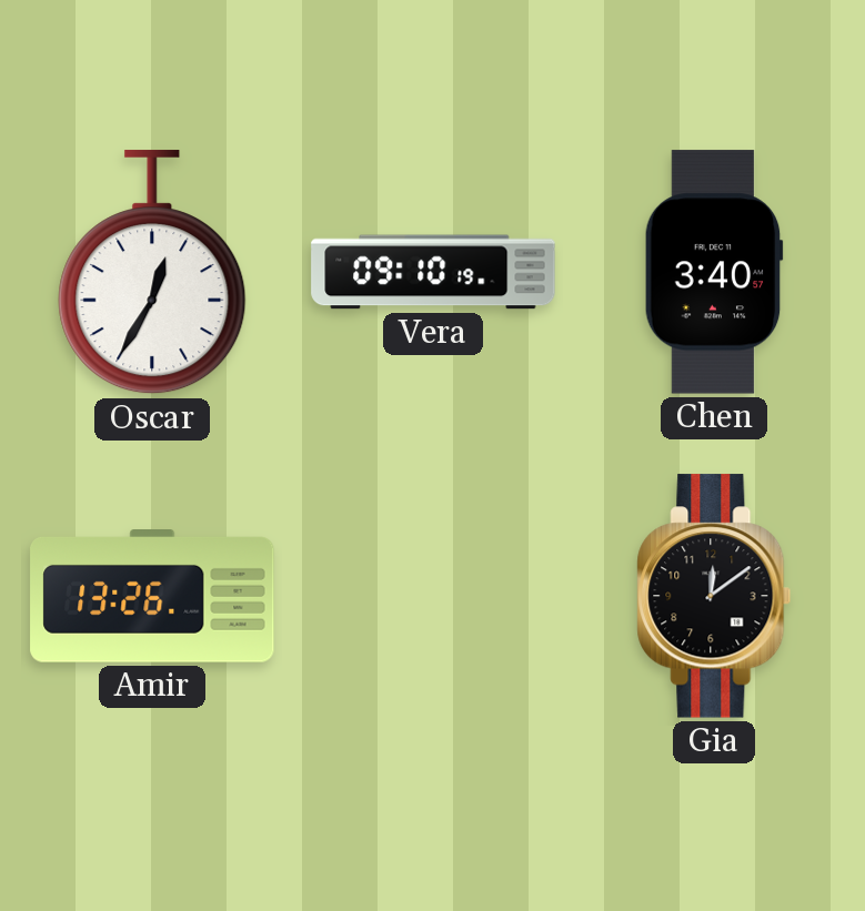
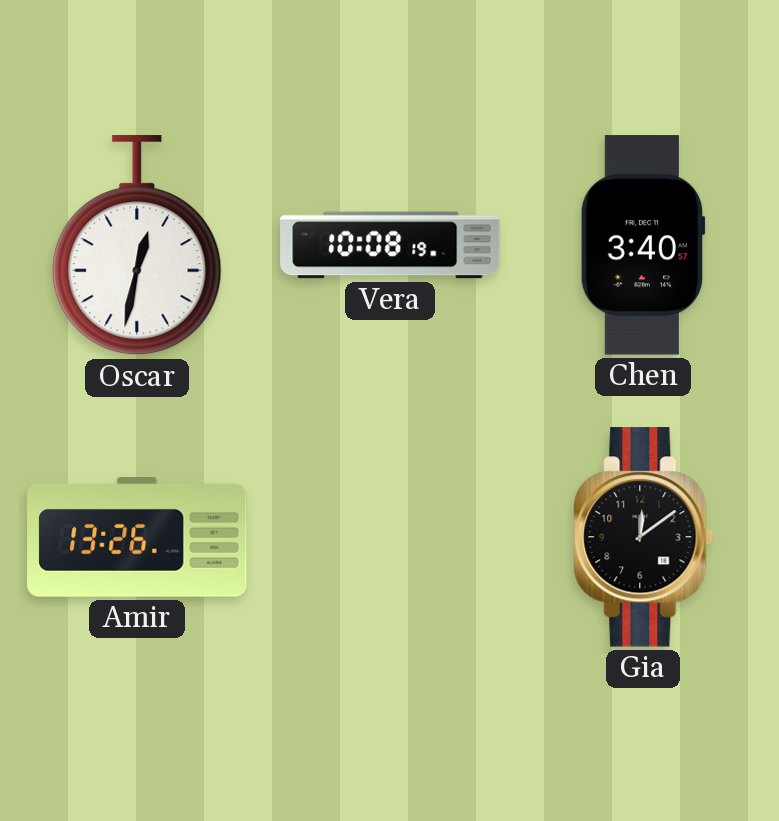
Oscar: 12:35 -> 12:32
Vera: 09:10 -> 10:08
